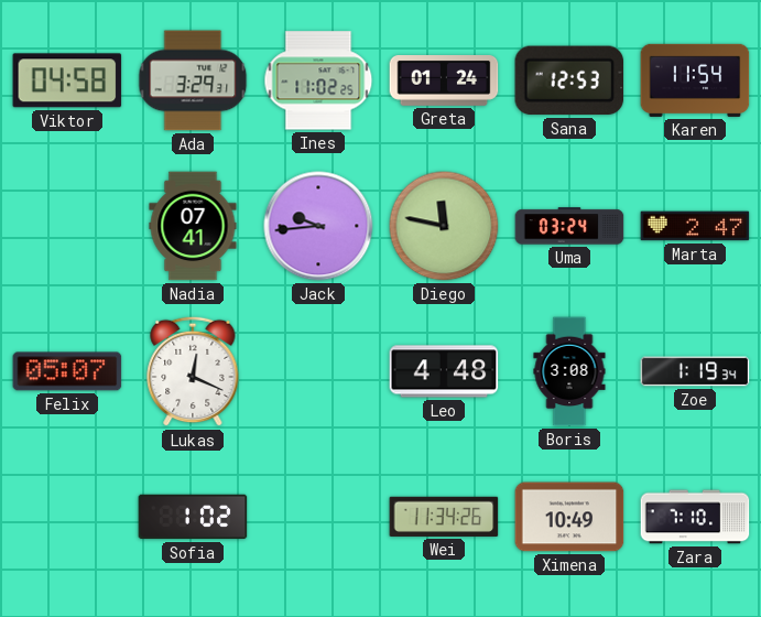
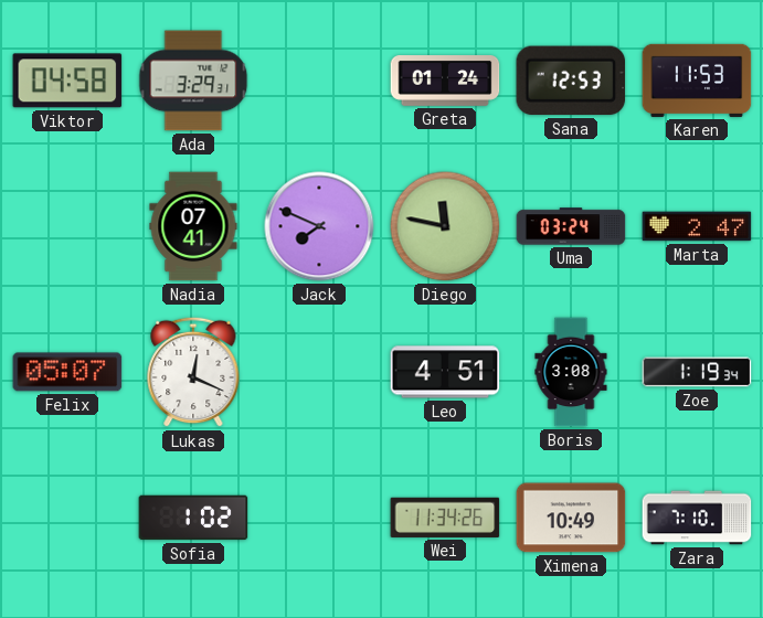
Ines: 11:02 -> none
Karen: 11:54 -> 11:53
Jack: 9:44 -> 7:49
Leo: 4:48 -> 4:51
